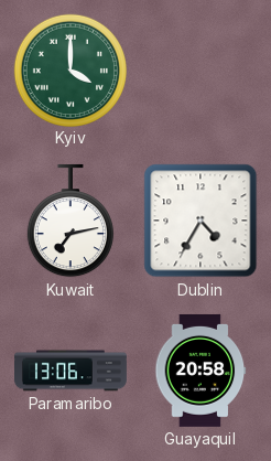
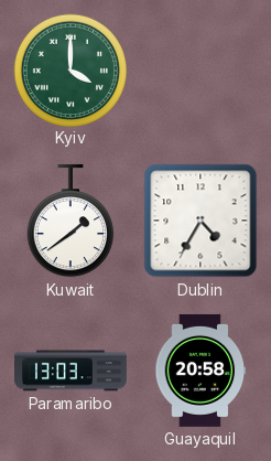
Kuwait: 7:13 -> 1:39
Paramaribo: 13:06 -> 13:03
